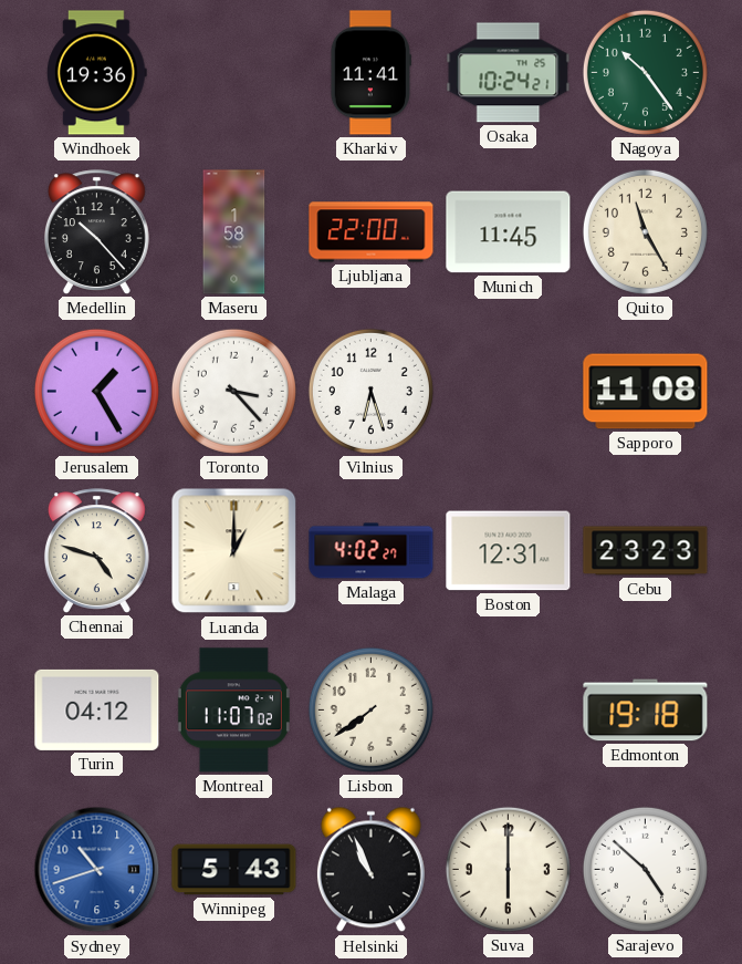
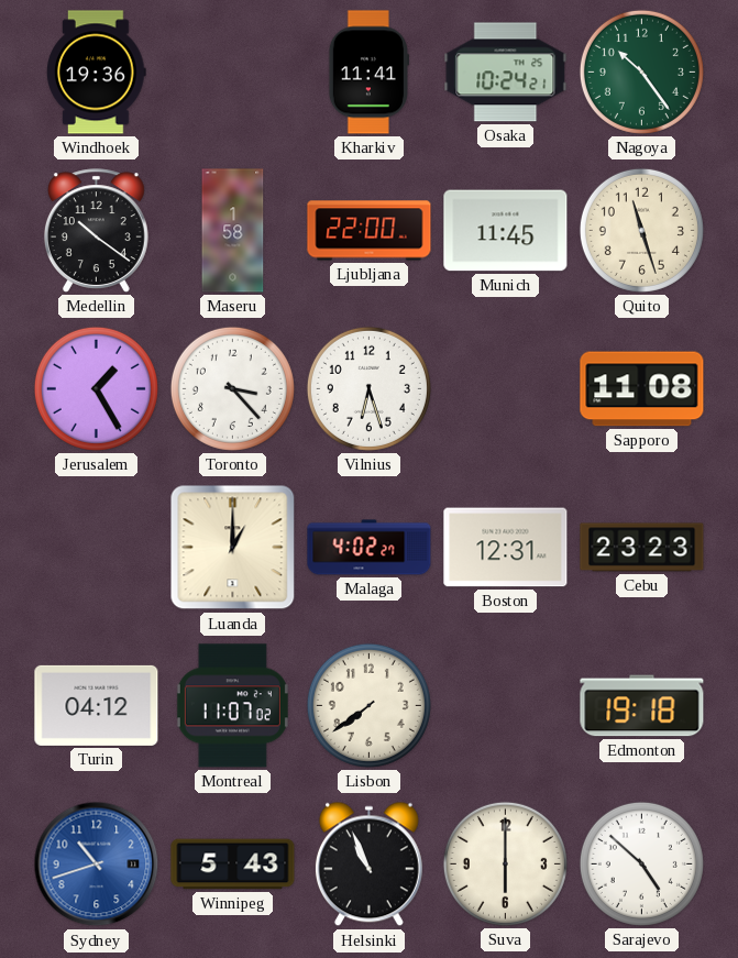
Medellin: 10:23 -> 10:21
Quito: 11:25 -> 11:27
Chennai: 4:48 -> none
